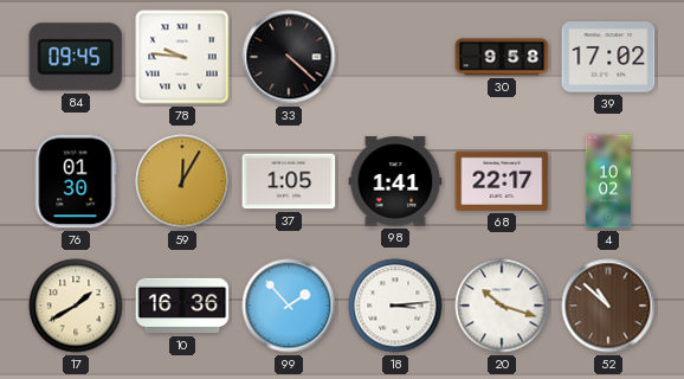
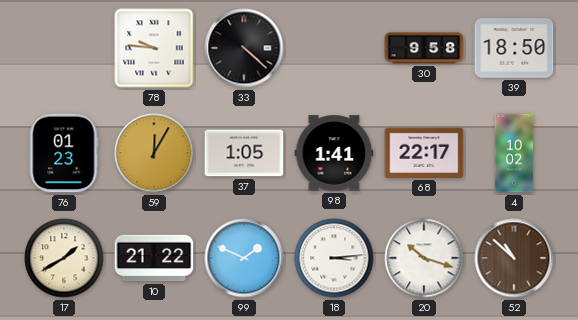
84: 09:45 -> none
39: 17:02 -> 18:50
76: 01:30 -> 01:23
10: 16:36 -> 21:22
99: 1:53 -> 1:49
